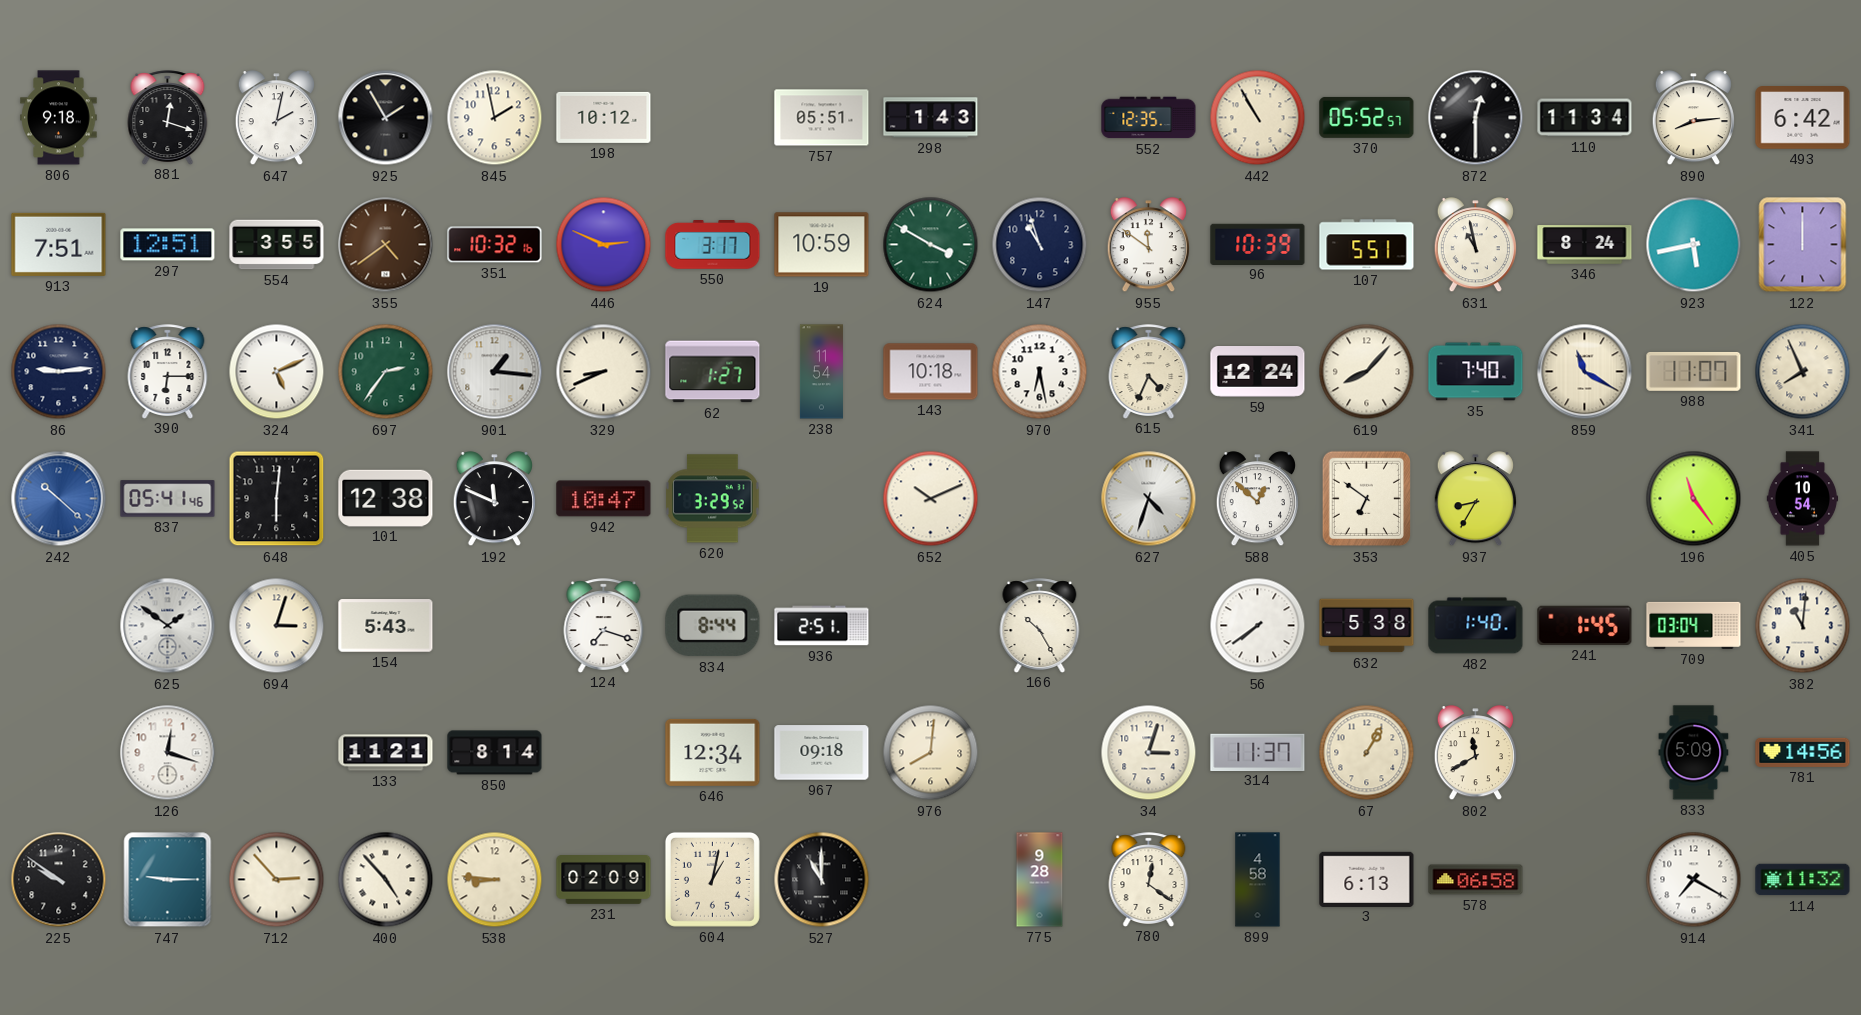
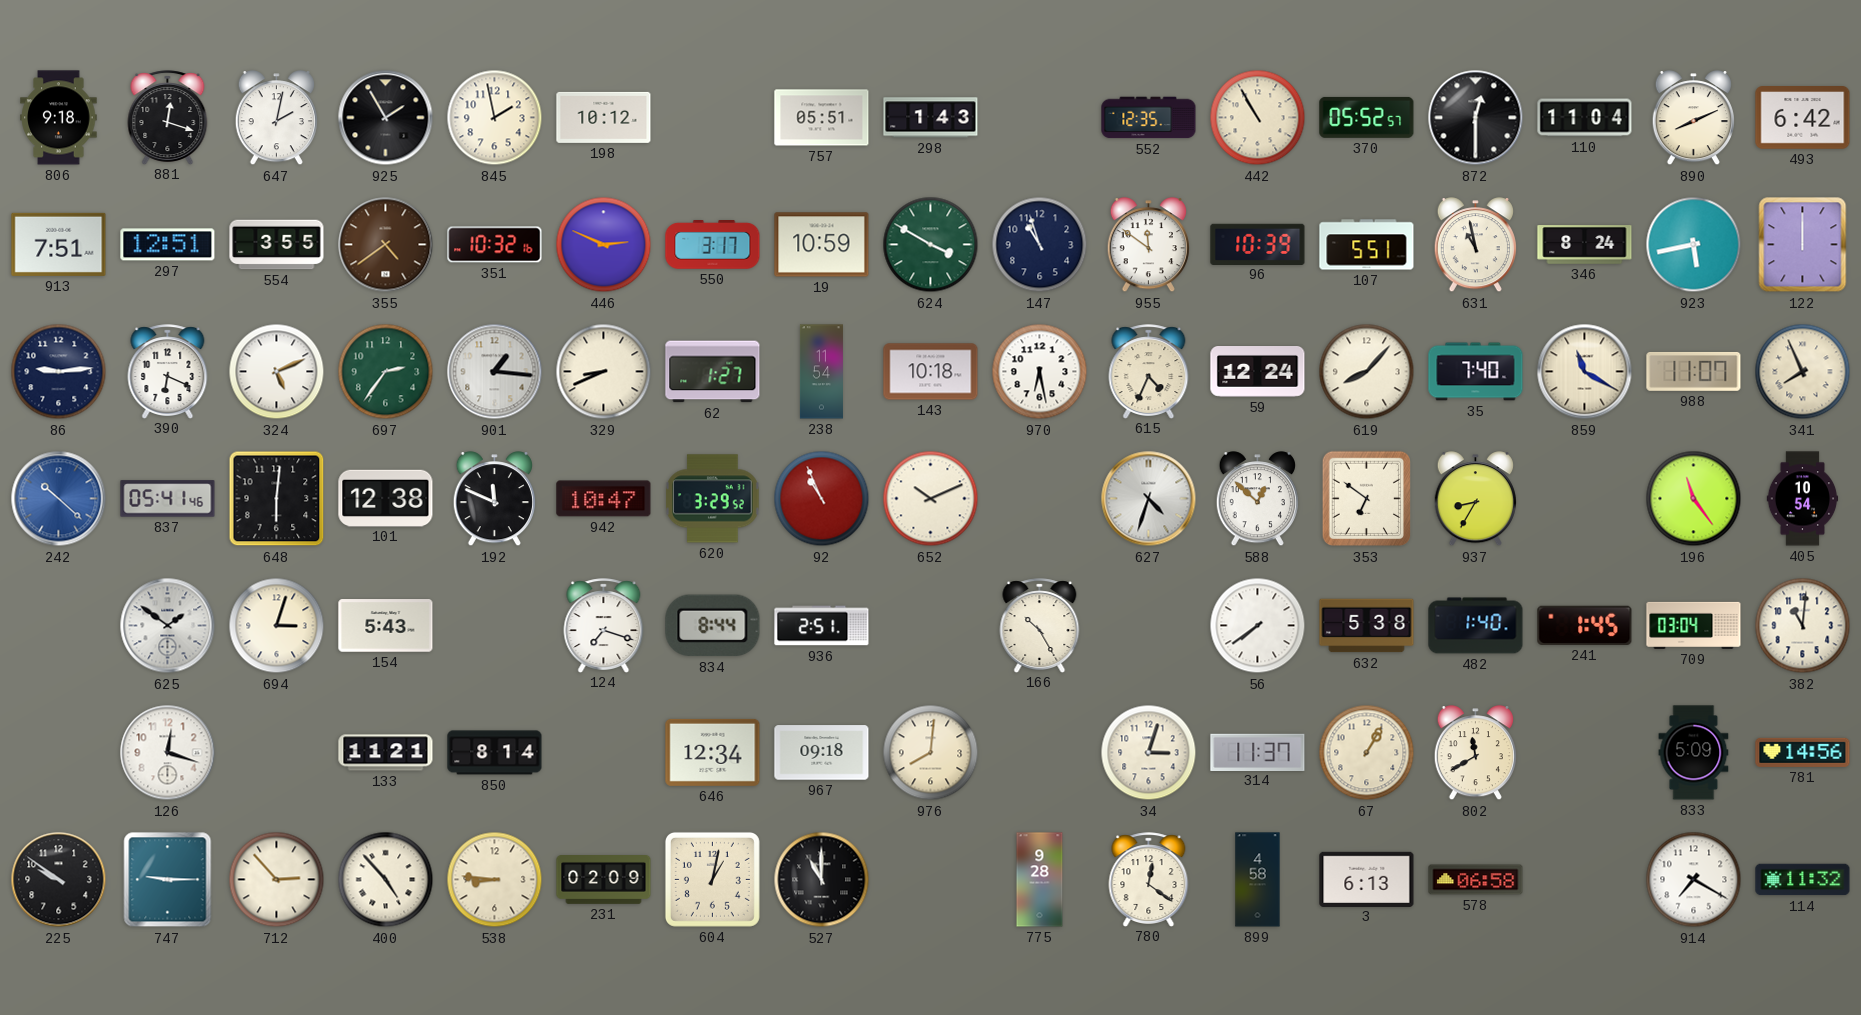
110: 11:34 -> 11:04
890: 8:14 -> 8:11
390: 6:15 -> 6:19
92: none -> 10:56
